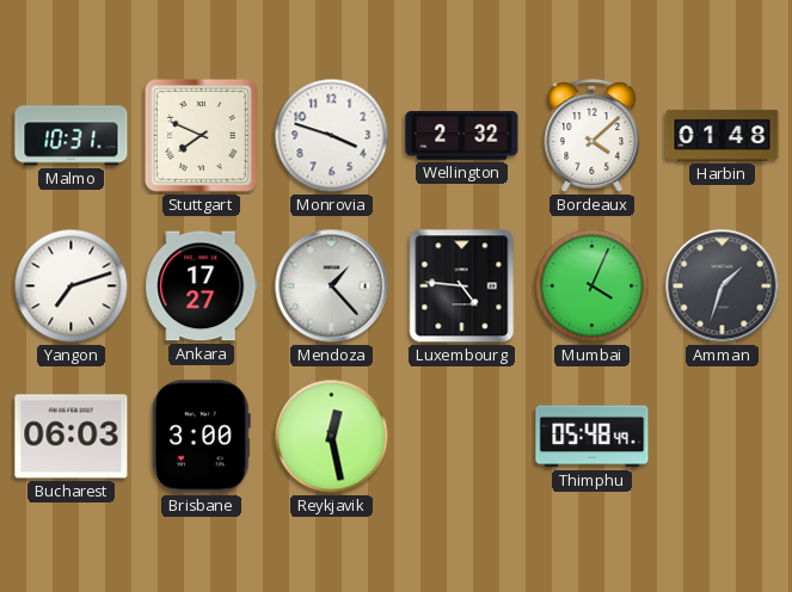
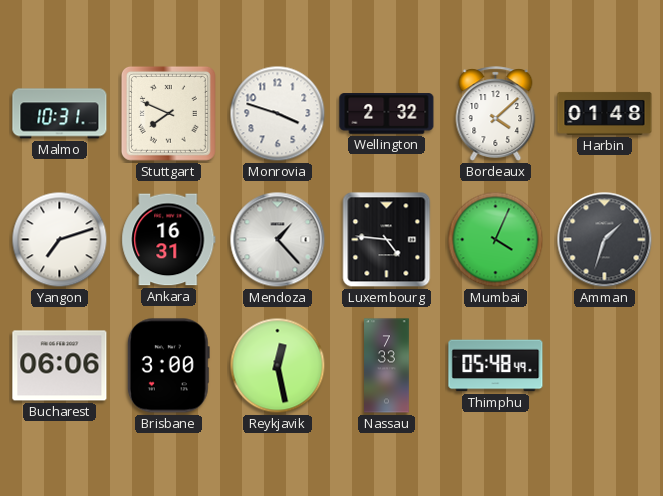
Ankara: 17:27 -> 16:31
Bucharest: 06:03 -> 06:06
Nassau: none -> 7:33
